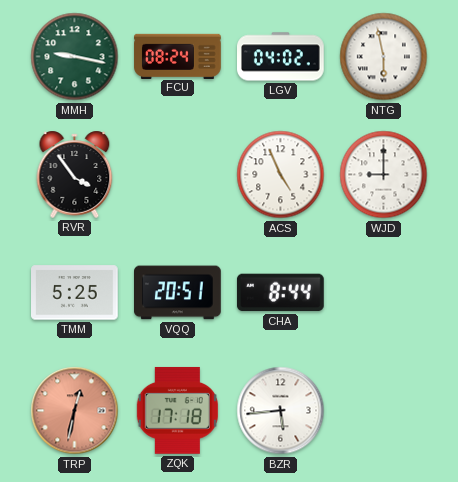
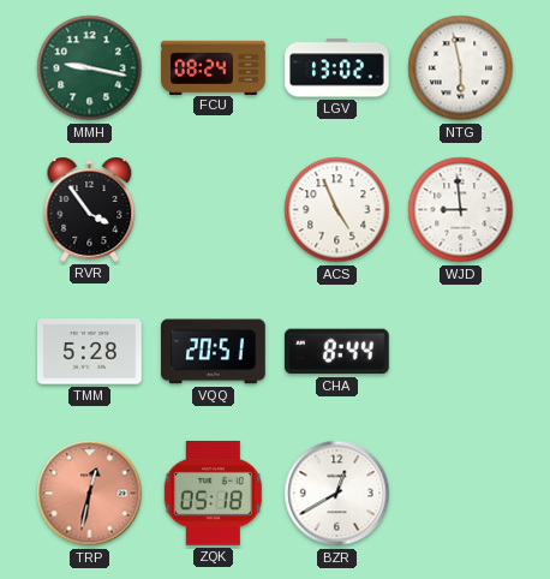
LGV: 04:02 -> 13:02
WJD: 9:00 -> 8:59
TMM: 5:25 -> 5:28
ZQK: 17:18 -> 05:18
BZR: 5:44 -> 12:40
